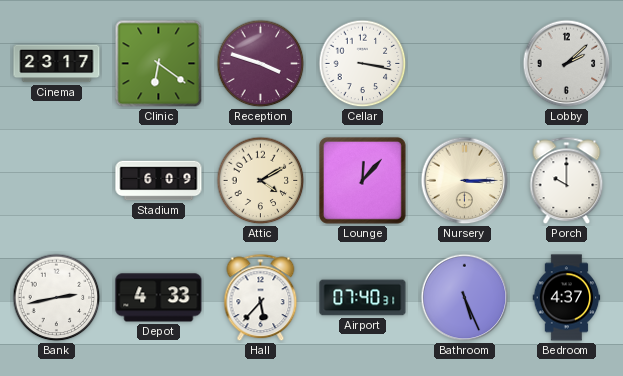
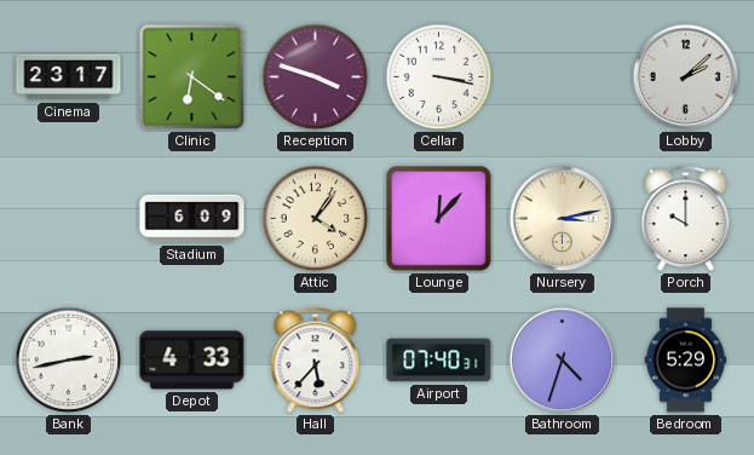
Attic: 4:10 -> 4:06
Nursery: 3:15 -> 3:13
Bathroom: 5:26 -> 4:33
Bedroom: 4:37 -> 5:29
